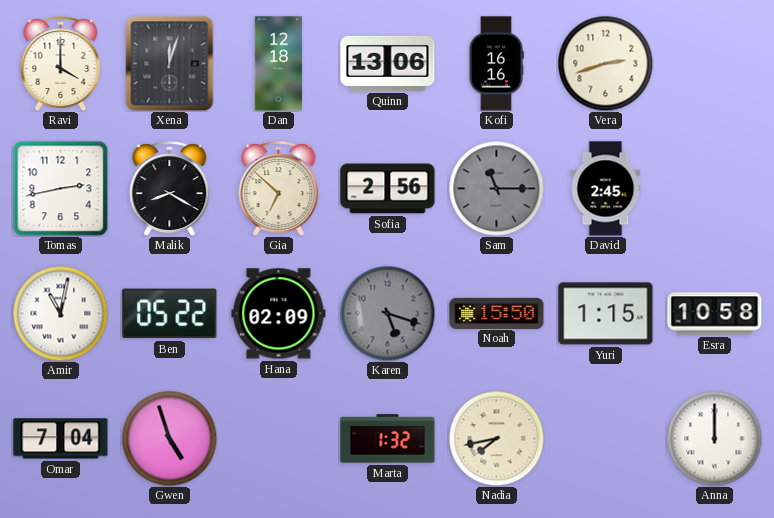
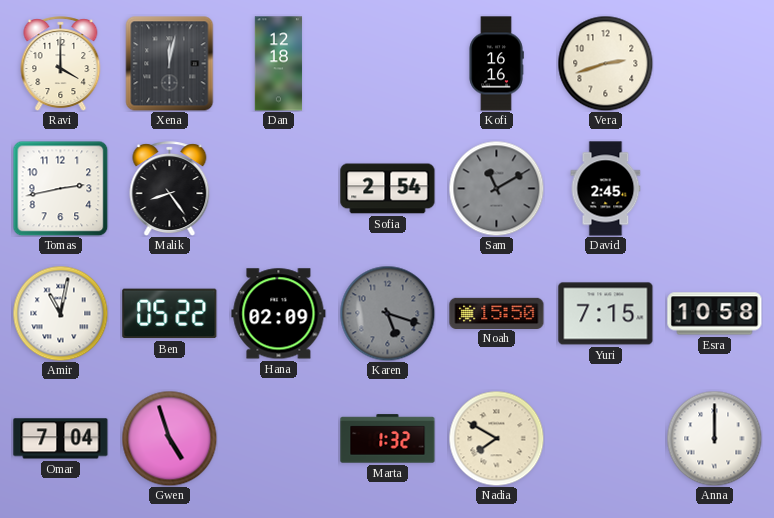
Xena: 12:03 -> 12:02
Quinn: 13:06 -> none
Malik: 8:20 -> 8:24
Gia: 6:52 -> none
Sofia: 2:56 -> 2:54
Sam: 11:15 -> 11:10
Yuri: 1:15 -> 7:15
Nadia: 7:43 -> 7:50
